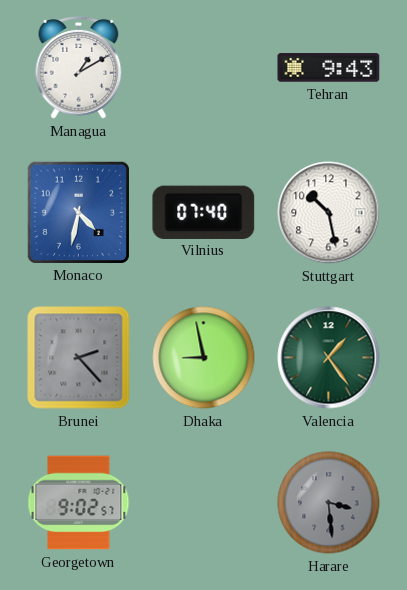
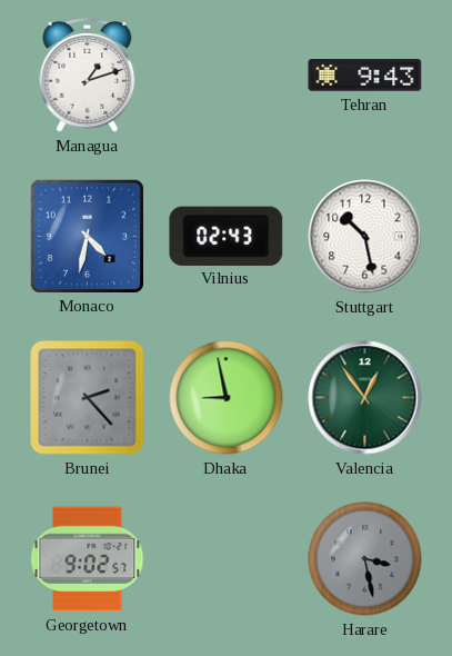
Managua: 1:10 -> 1:12
Vilnius: 07:40 -> 02:43
Valencia: 1:24 -> 12:54
Harare: 3:29 -> 3:28
